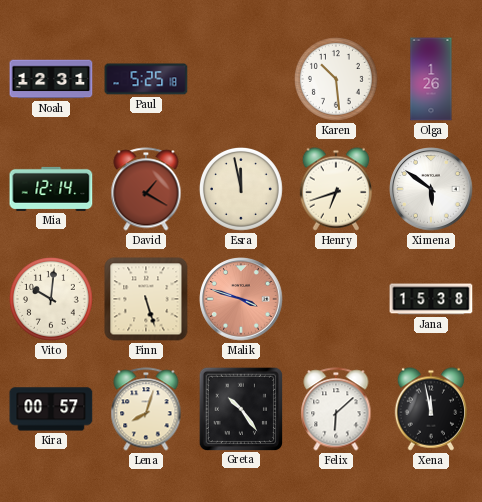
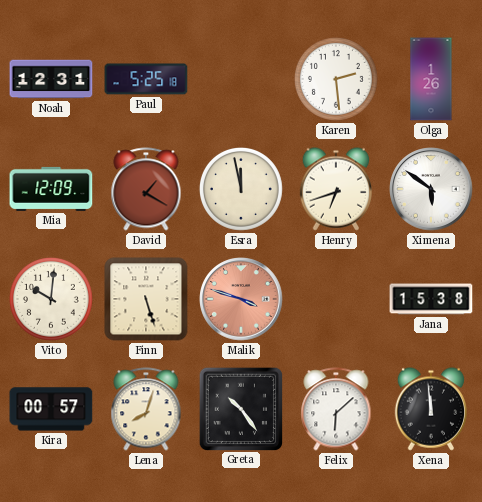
Karen: 10:29 -> 2:29
Mia: 12:14 -> 12:09
Xena: 11:58 -> 11:59
